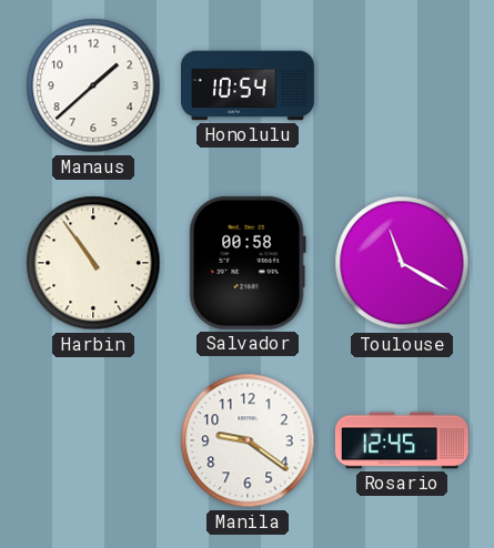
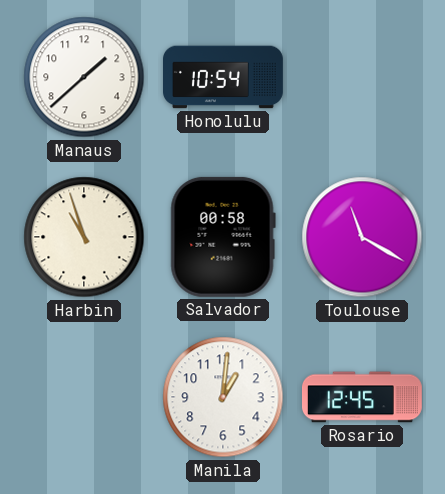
Harbin: 10:54 -> 10:57
Manila: 9:21 -> 1:01
